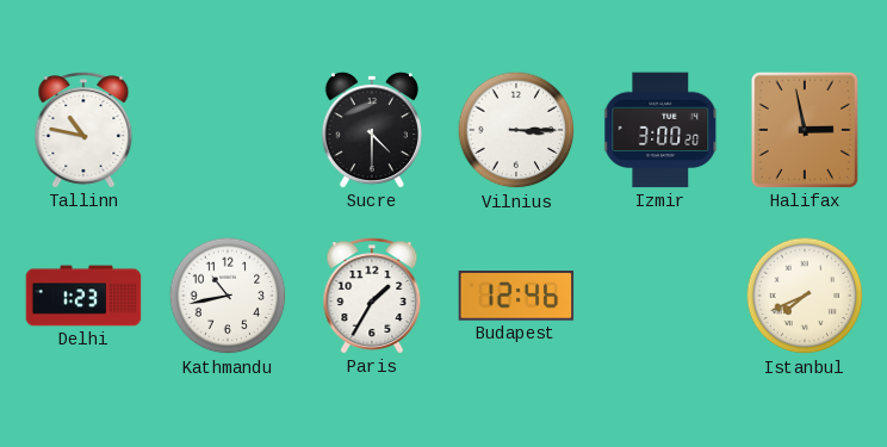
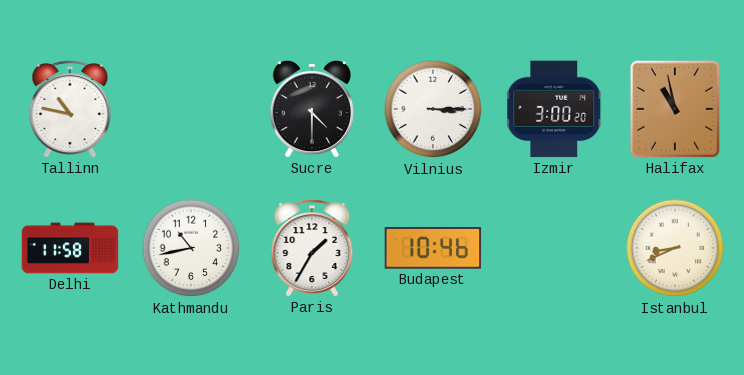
Halifax: 2:58 -> 10:58
Delhi: 1:23 -> 11:58
Budapest: 12:46 -> 10:46
Istanbul: 7:41 -> 8:41
